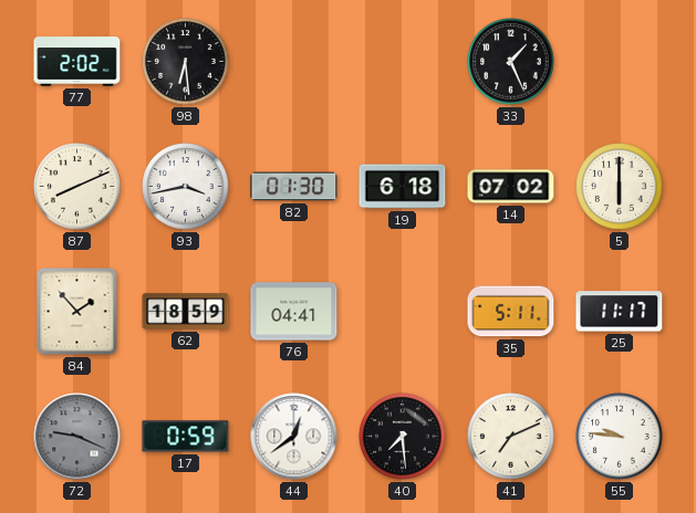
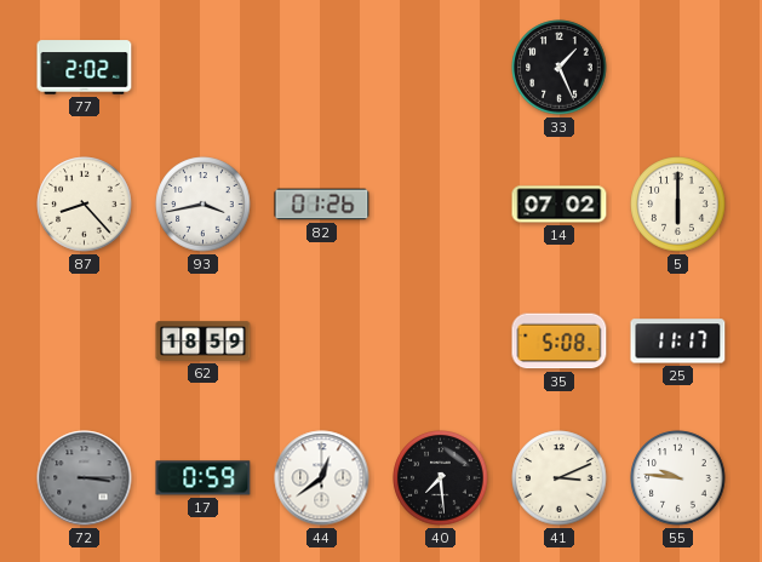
98: 6:29 -> none
87: 8:11 -> 8:23
82: 01:30 -> 01:26
19: 6:18 -> none
84: 1:53 -> none
76: 04:41 -> none
35: 5:11 -> 5:08
72: 9:19 -> 3:15
41: 7:11 -> 3:11
